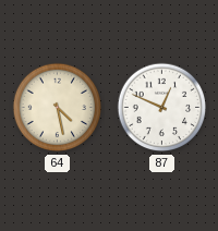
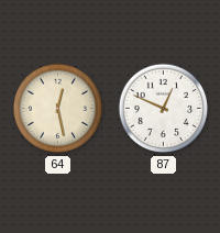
64: 4:28 -> 12:28
